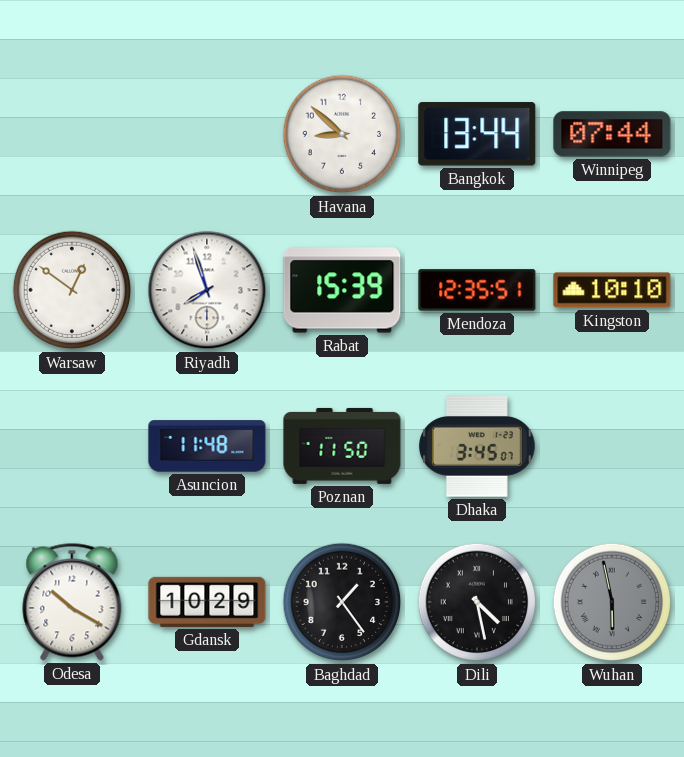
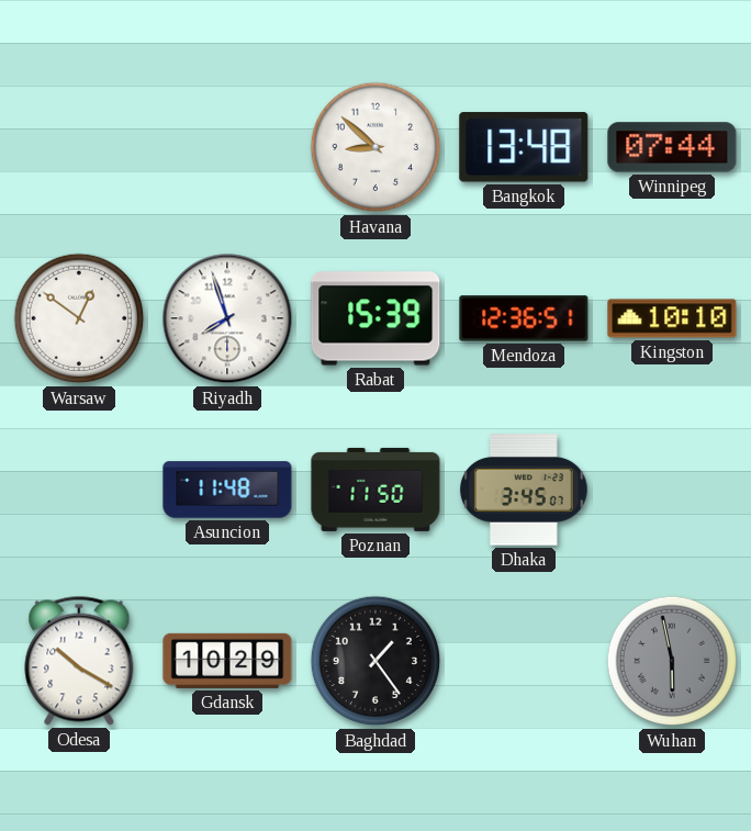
Bangkok: 13:44 -> 13:48
Mendoza: 12:35 -> 12:36
Dili: 4:28 -> none
